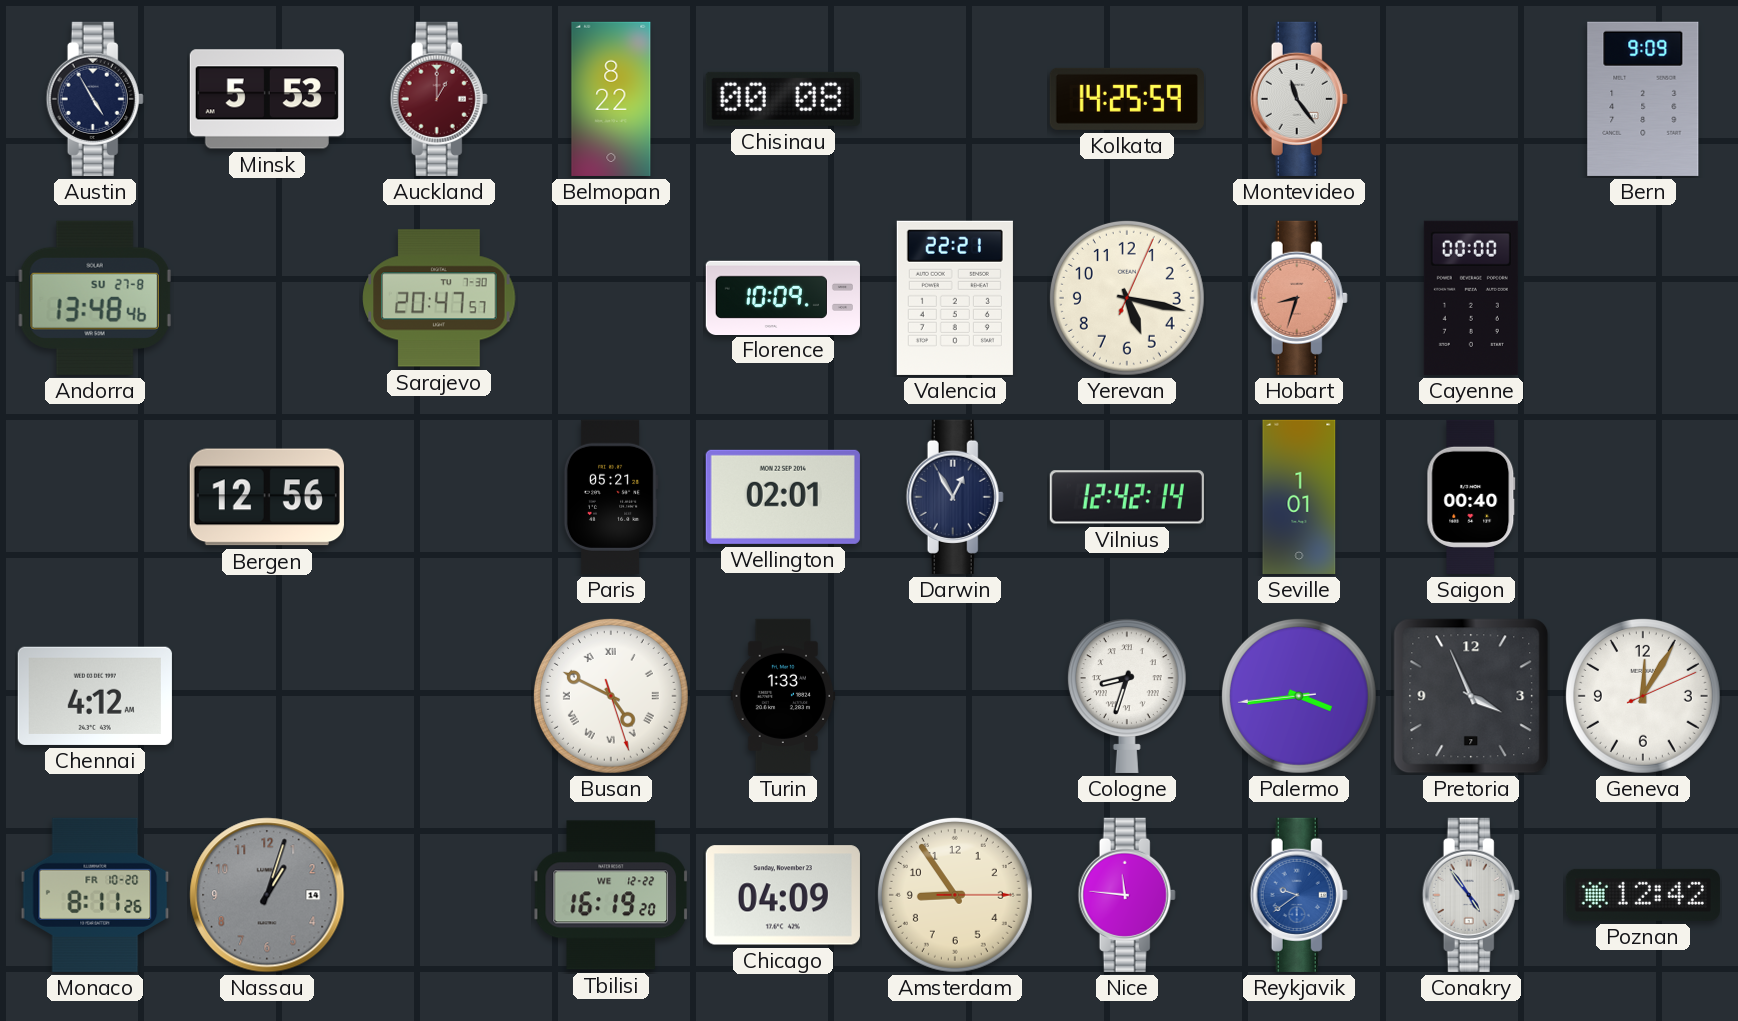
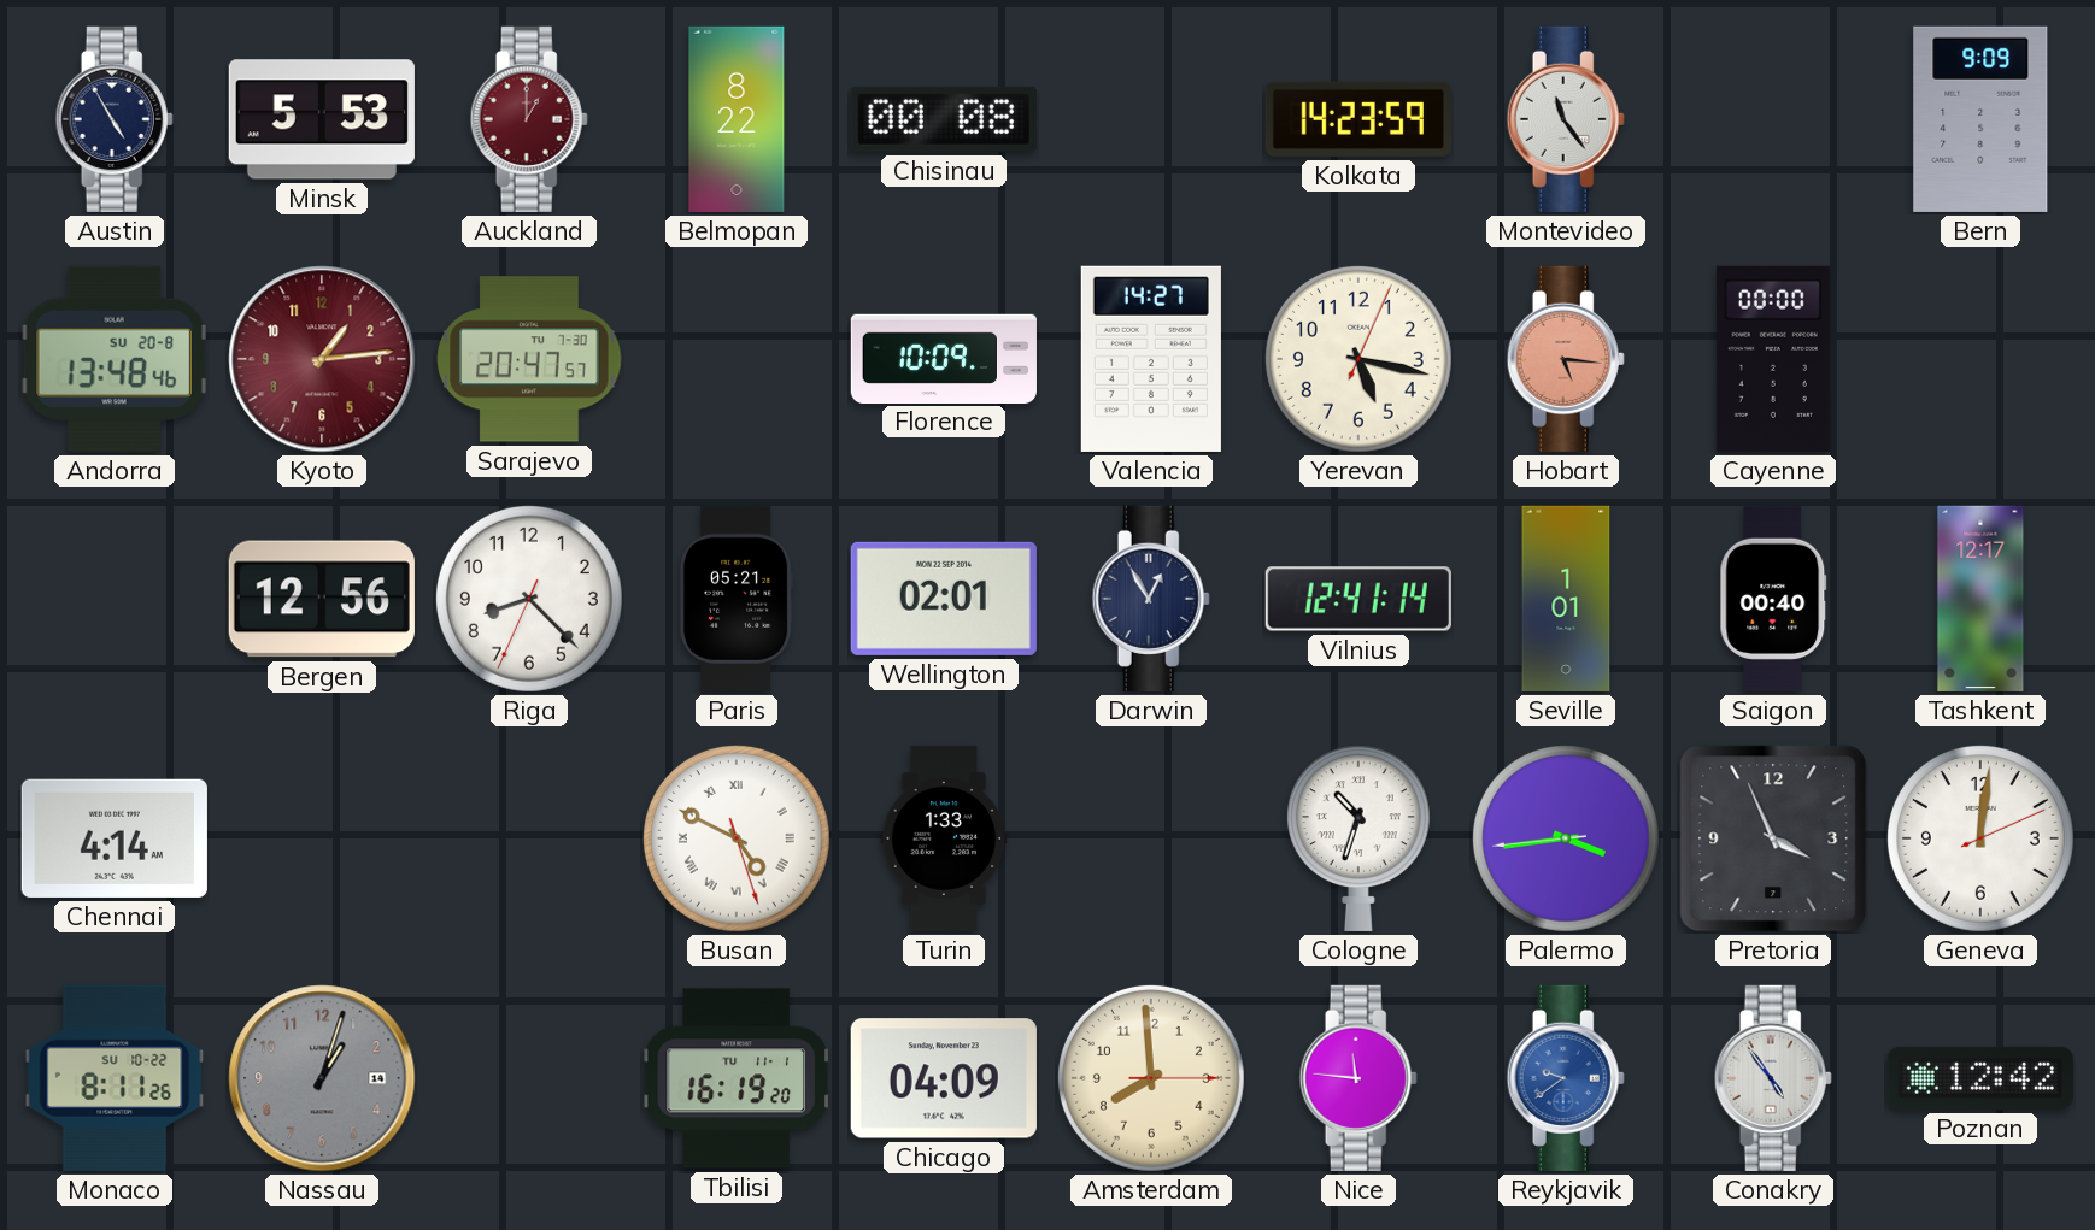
Kolkata: 14:25 -> 14:23
Andorra date: SU 27-8 -> SU 20-8
Kyoto: none -> 1:14
Valencia: 22:21 -> 14:27
Hobart: 8:33 -> 5:16
Riga: none -> 8:22
Vilnius: 12:42 -> 12:41
Tashkent: none -> 12:17
Chennai: 4:12 -> 4:14
Cologne: 8:33 -> 10:33
Geneva: 12:05 -> 12:01
Monaco date: FR 10-20 -> SU 10-22
Tbilisi date: WE 12-22 -> TU 11-1
Amsterdam: 8:54 -> 7:59
